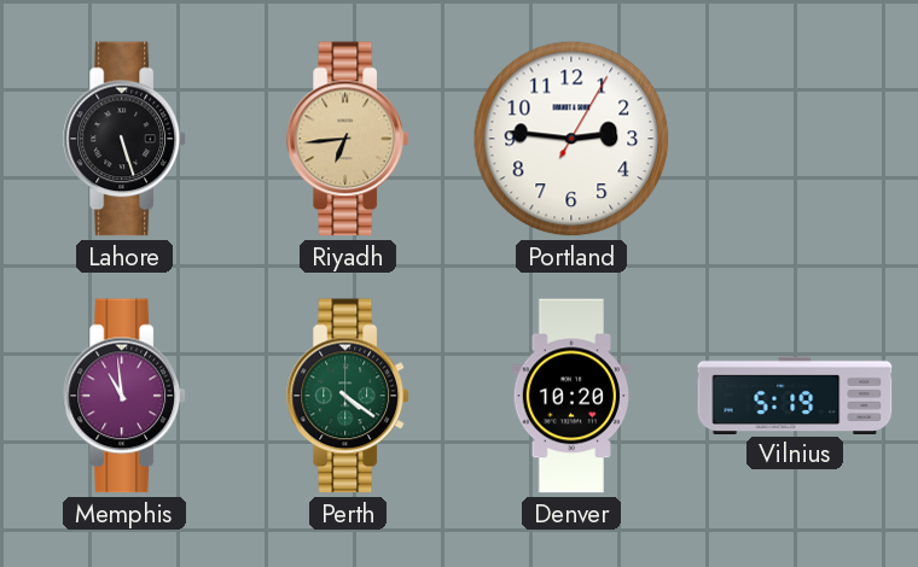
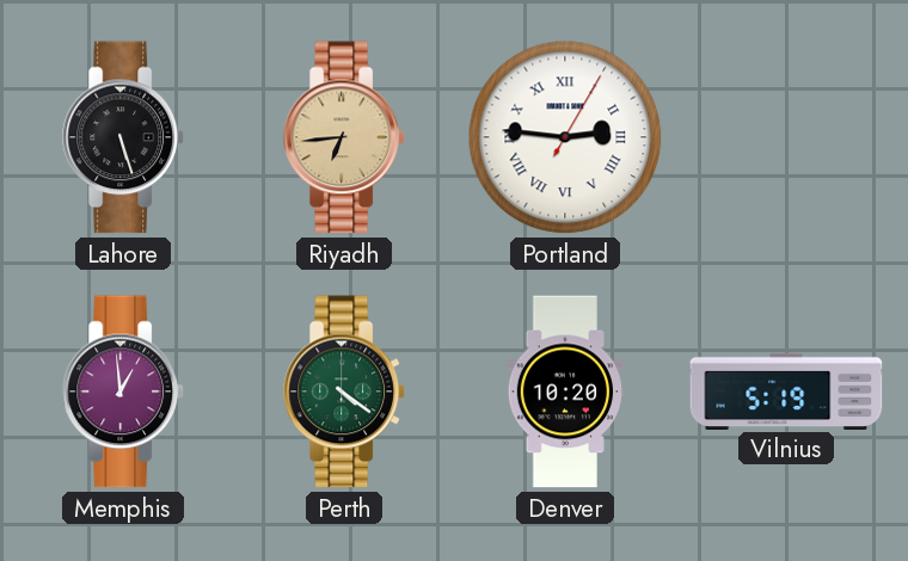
Portland numerals: Arabic -> Roman
Memphis: 10:59 -> 12:59
